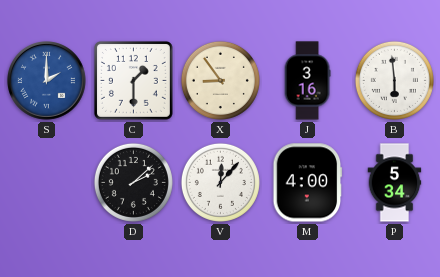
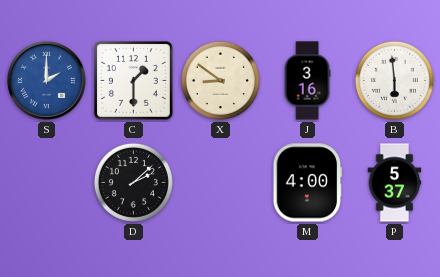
X: 8:54 -> 8:51
V: 12:07 -> none
P: 5:34 -> 5:37
